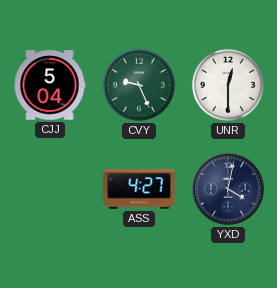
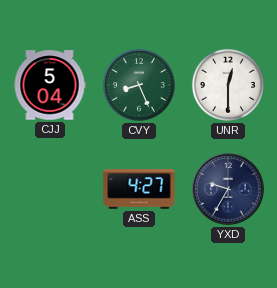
CVY: 9:26 -> 8:26
YXD: 4:02 -> 9:35
